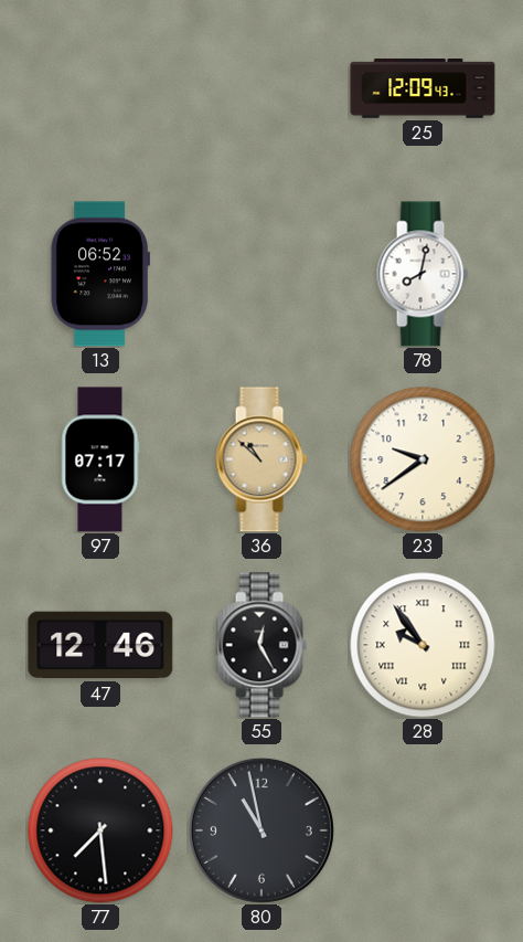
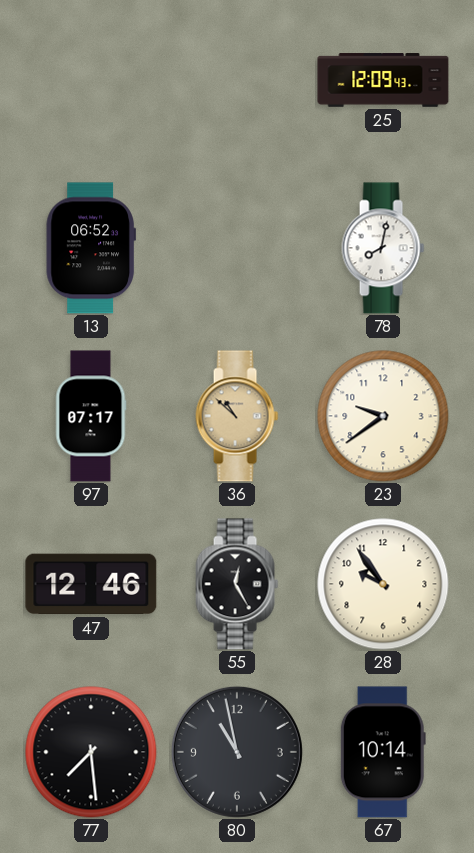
28 numerals: Roman -> Arabic
67: none -> 10:14
